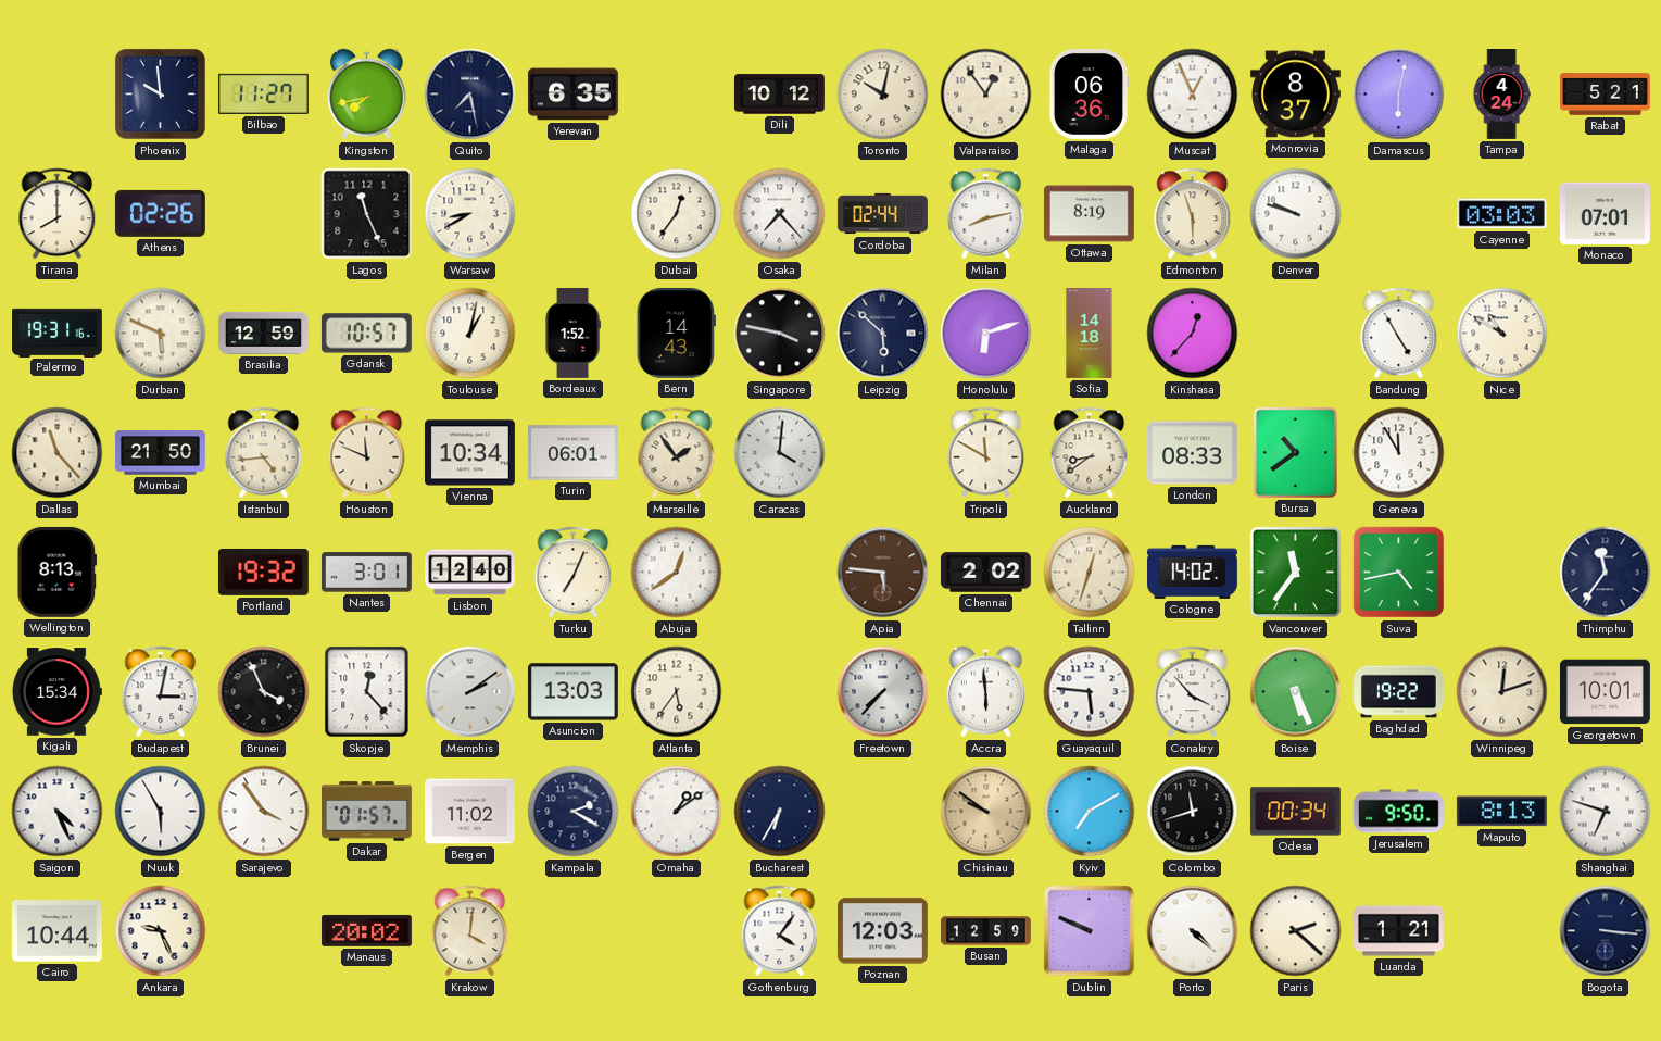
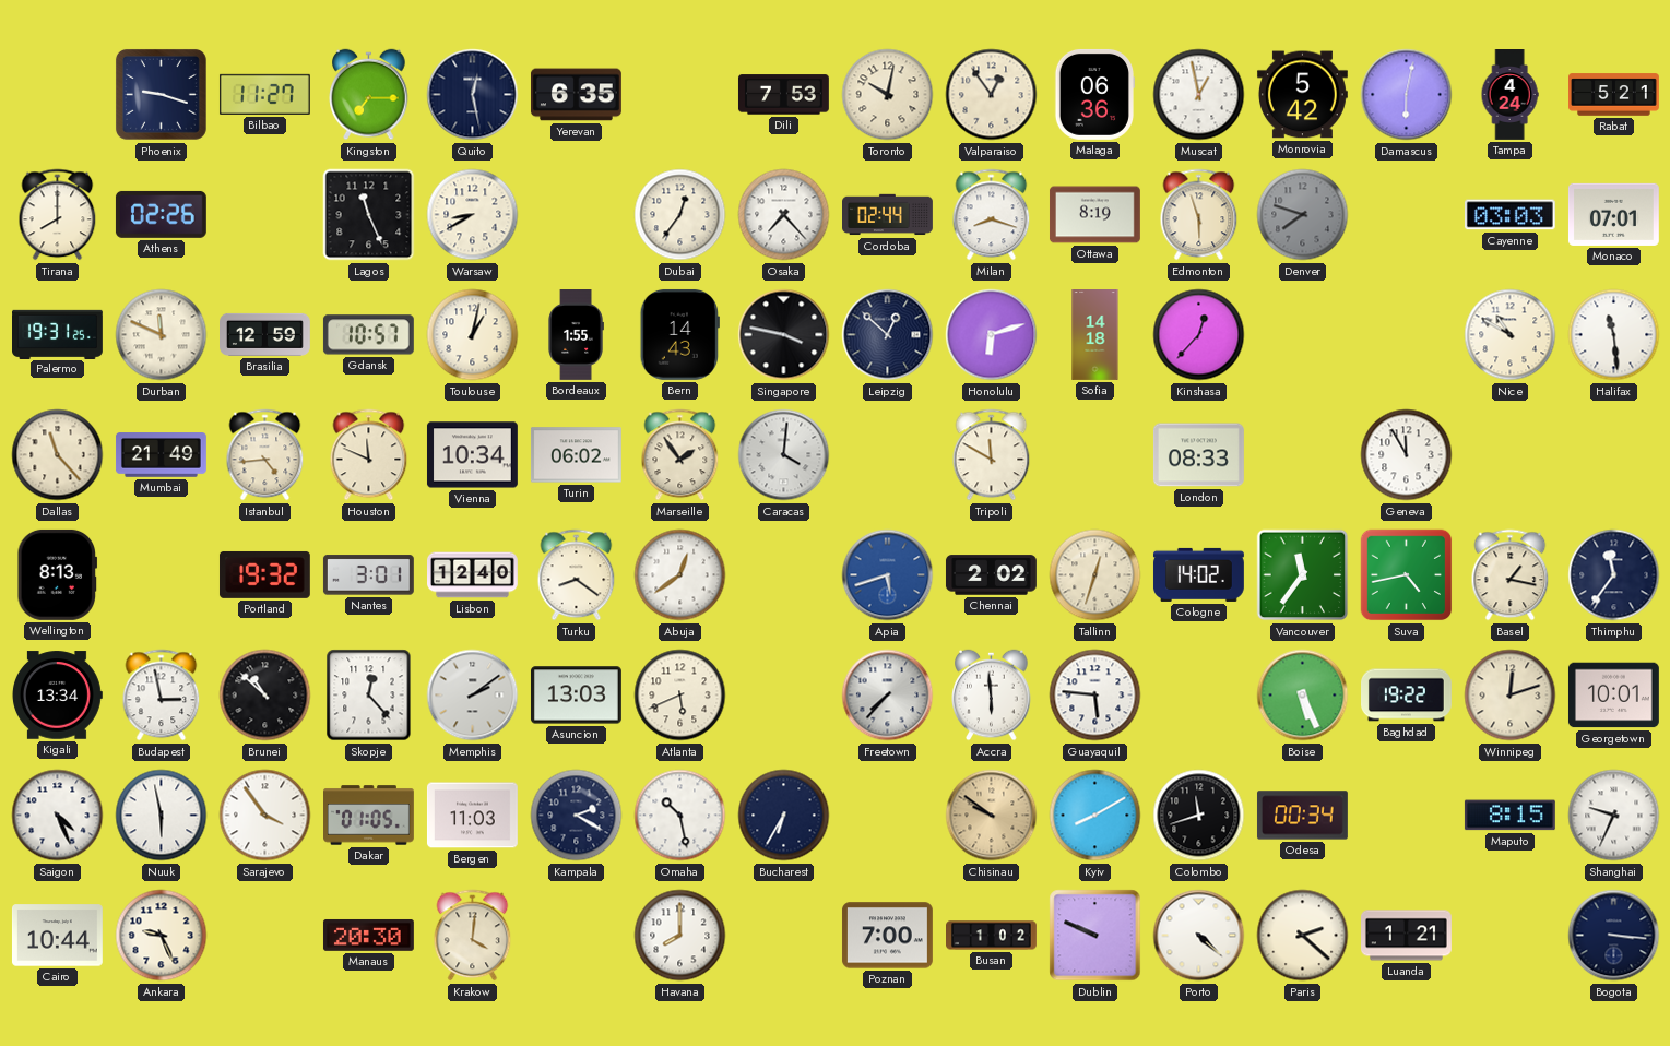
Phoenix: 9:59 -> 9:18
Kingston: 7:43 -> 7:15
Quito: 7:28 -> 12:28
Dili: 10:12 -> 7:53
Muscat: 12:56 -> 12:58
Monrovia: 8:37 -> 5:42
Milan: 8:13 -> 8:18
Denver: 9:48 -> 7:48
Denver dial: white -> grey
Palermo: 19:31:16 -> 19:31:25
Durban: 5:49 -> 11:49
Bordeaux: 1:52 -> 1:55
Leipzig: 5:52 -> 12:52
Bandung: 4:55 -> none
Halifax: none -> 11:29
Mumbai: 21:50 -> 21:49
Turin: 06:01 -> 06:02
Auckland: 8:39 -> none
Bursa: 10:39 -> none
Turku: 7:04 -> 8:21
Apia: 5:46 -> 5:42
Apia dial: brown -> blue
Basel: none -> 1:17
Kigali: 15:34 -> 13:34
Budapest: 3:02 -> 2:58
Brunei: 3:56 -> 10:52
Atlanta: 5:36 -> 5:41
Conakry: 3:53 -> none
Nuuk: 5:55 -> 5:58
Dakar: 01:57 -> 01:05
Bergen: 11:02 -> 11:03
Omaha: 1:09 -> 10:28
Kyiv: 7:10 -> 8:10
Jerusalem: 9:50 -> none
Maputo: 8:13 -> 8:15
Shanghai: 6:48 -> 9:34
Manaus: 20:02 -> 20:30
Havana: none -> 8:00
Gothenburg: 4:06 -> none
Poznan: 12:03 -> 7:00
Busan: 12:59 -> 1:02
